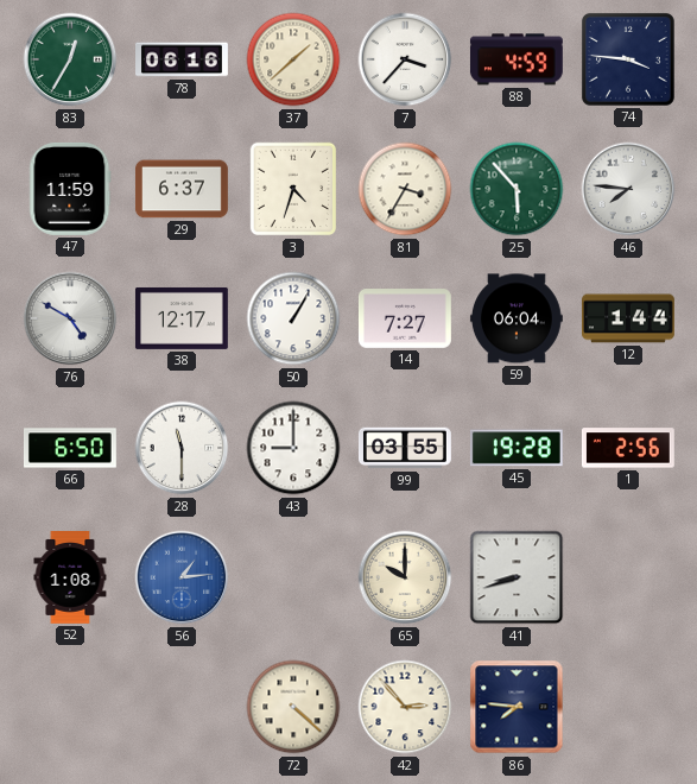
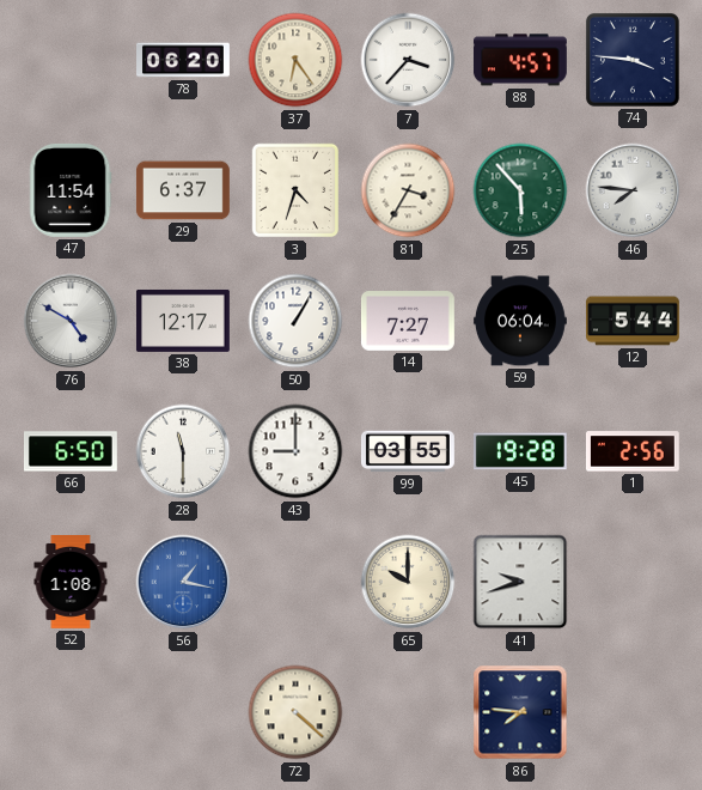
83: 12:35 -> none
78: 06:16 -> 06:20
37: 1:38 -> 6:24
88: 4:59 -> 4:57
47: 11:59 -> 11:54
12: 1:44 -> 5:44
56: 1:14 -> 1:17
41: 8:42 -> 9:42
42: 2:53 -> none
